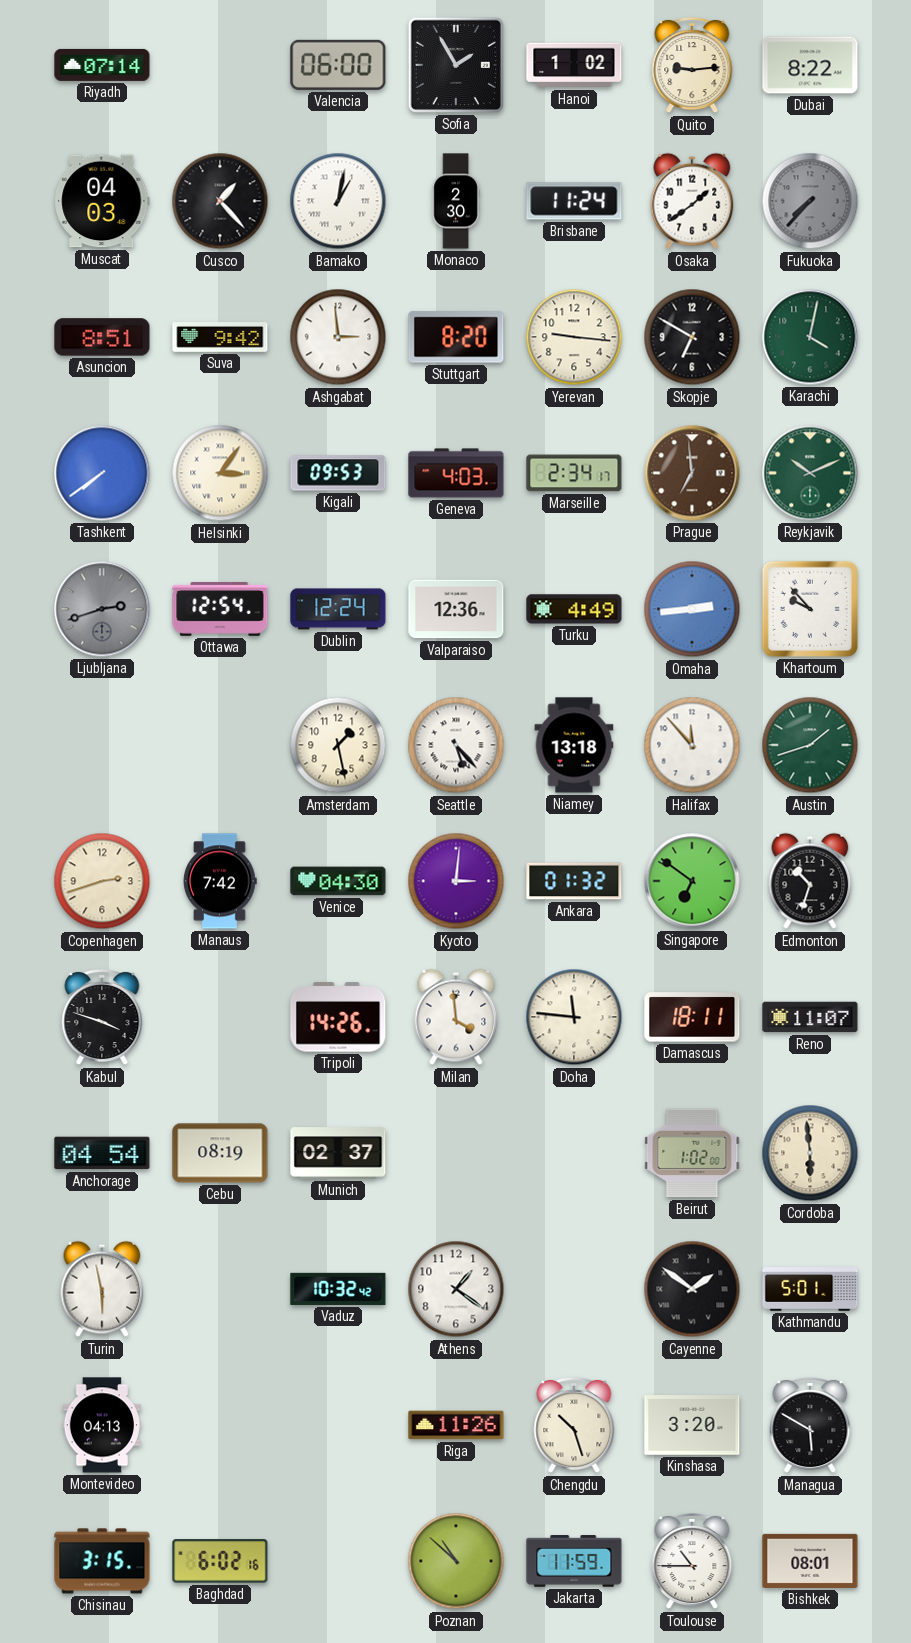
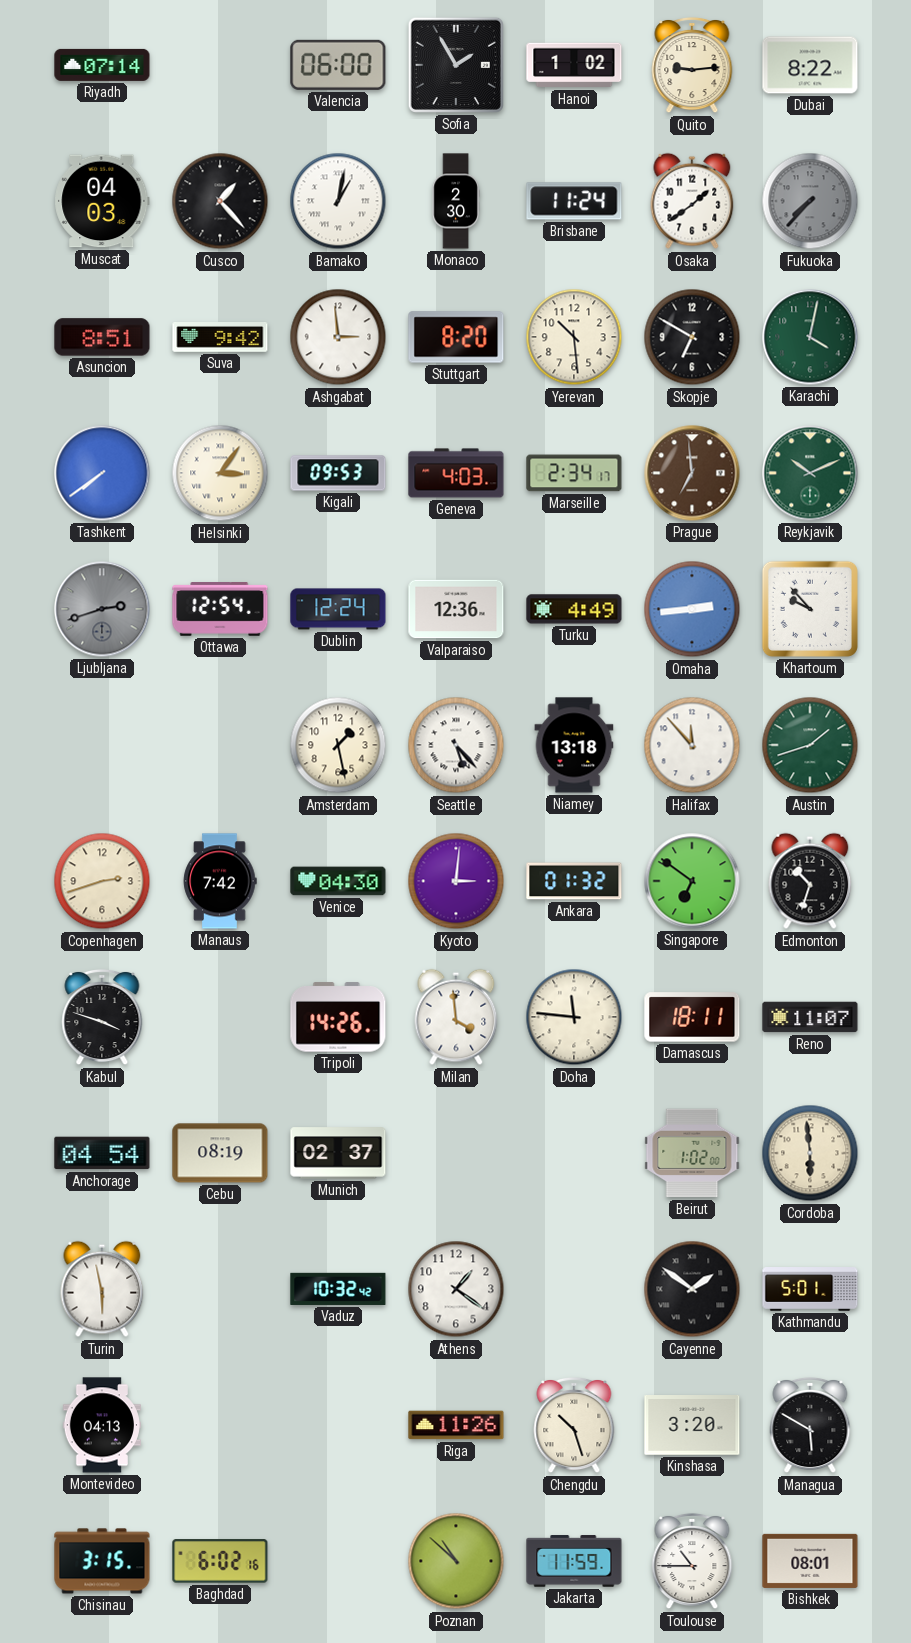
Yerevan: 9:16 -> 10:29
